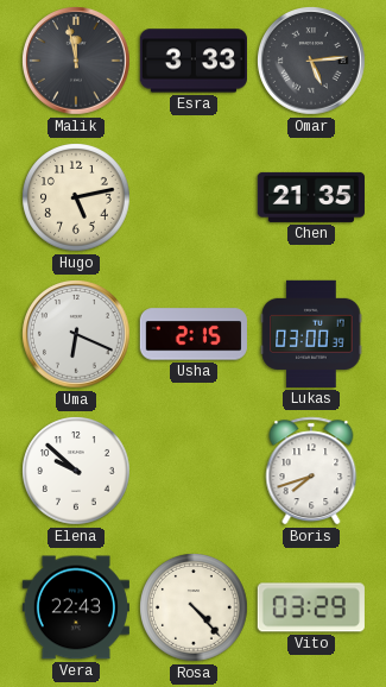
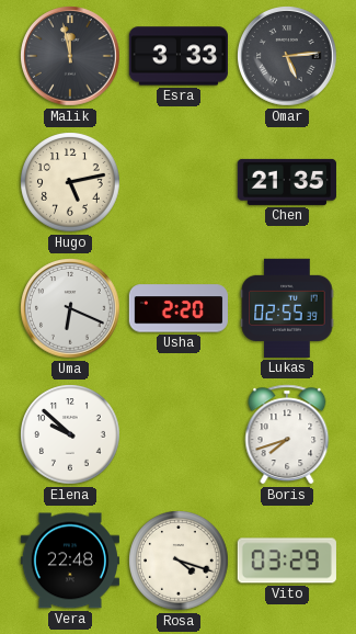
Usha: 2:15 -> 2:20
Lukas: 03:00 -> 02:55
Vera: 22:43 -> 22:48
Rosa: 4:23 -> 4:18
